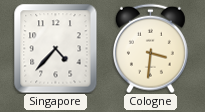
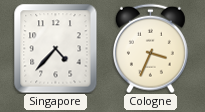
Cologne: 3:31 -> 3:34
